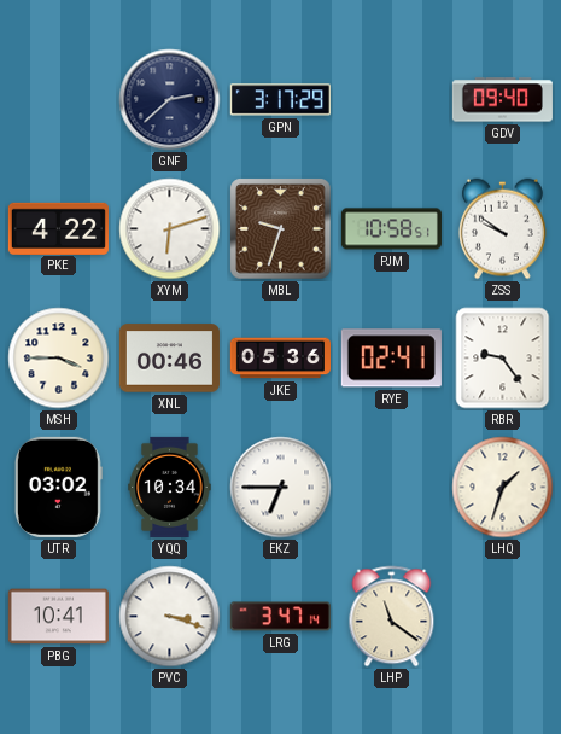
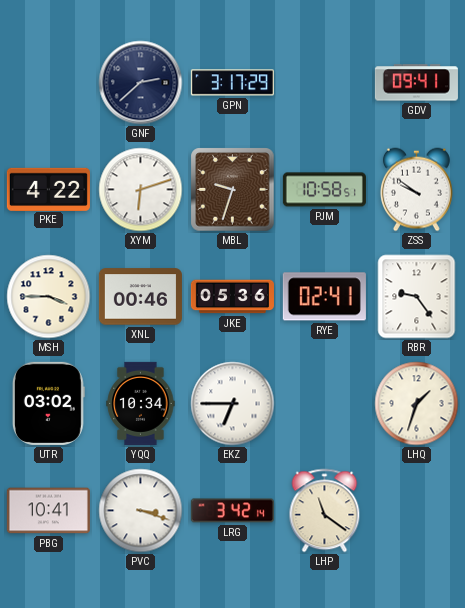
GDV: 09:40 -> 09:41
LRG: 3:47 -> 3:42
